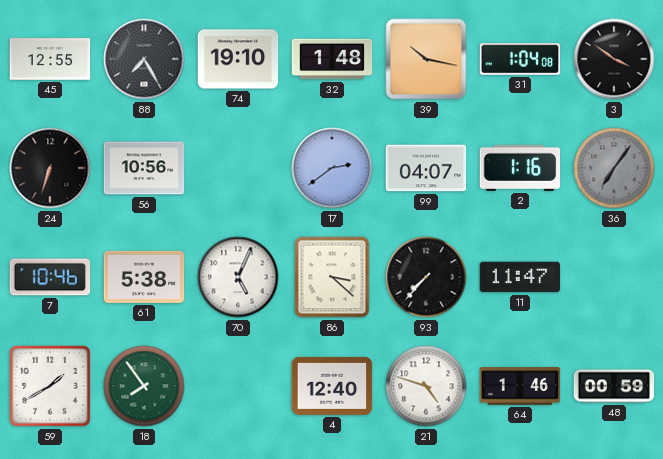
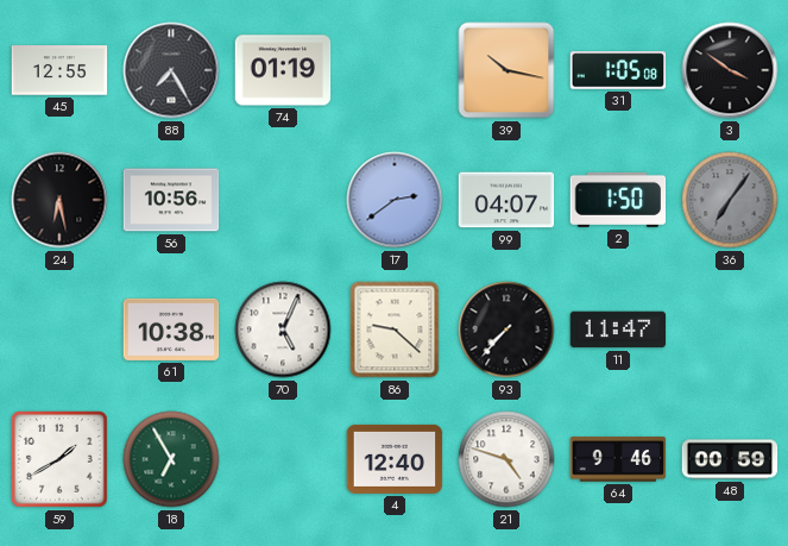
74: 19:10 -> 01:19
32: 1:48 -> none
31: 1:04 -> 1:05
24: 6:33 -> 6:28
2: 1:16 -> 1:50
7: 10:46 -> none
61: 5:38 -> 10:38
86: 3:22 -> 9:22
18: 7:54 -> 6:55
64: 1:46 -> 9:46
